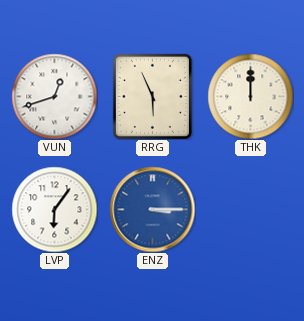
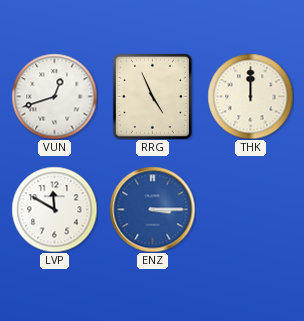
RRG: 5:56 -> 4:56
LVP: 6:06 -> 11:50
